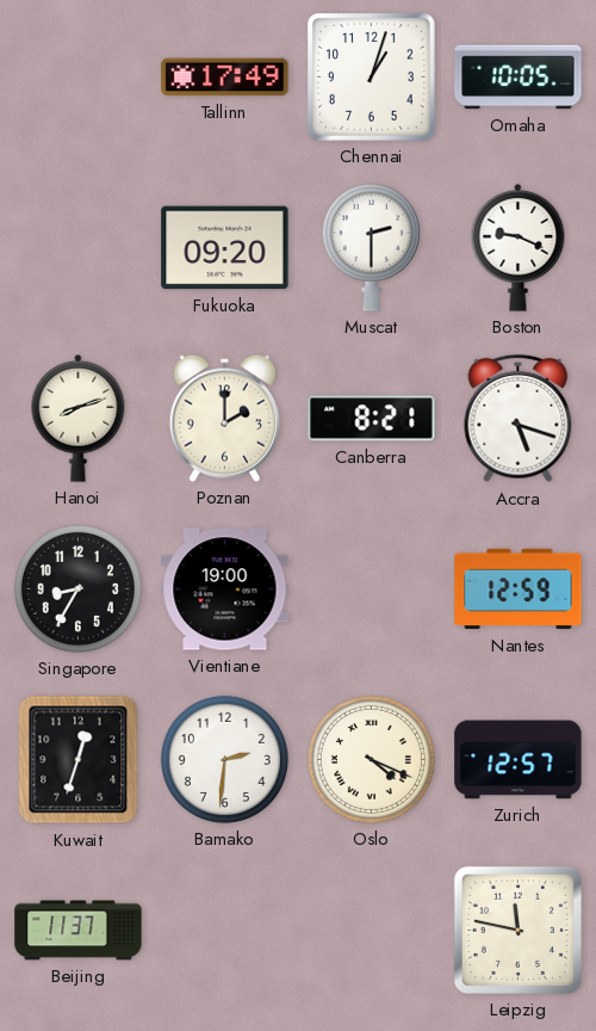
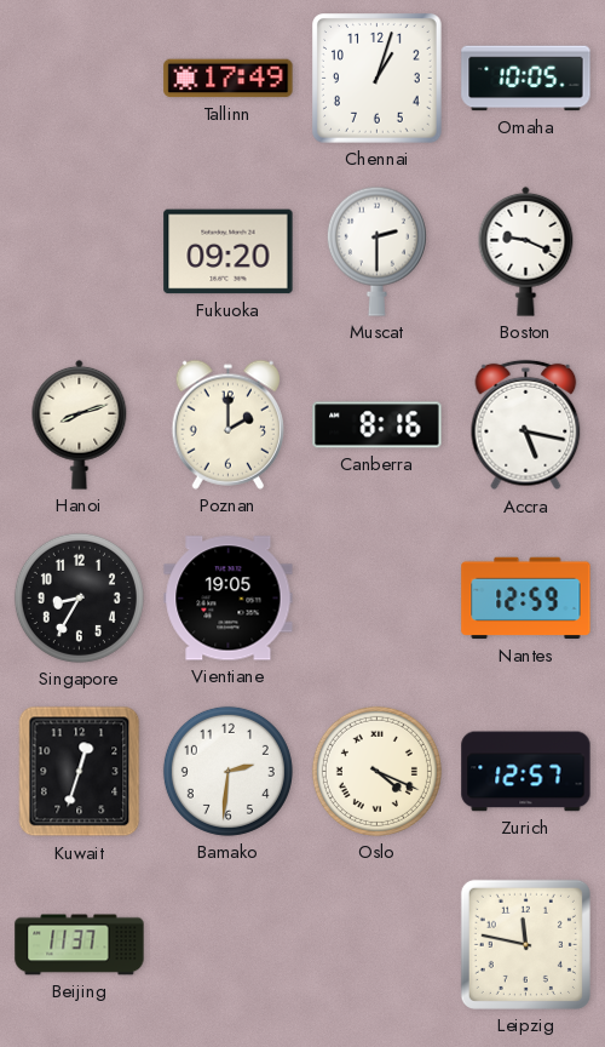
Canberra: 8:21 -> 8:16
Accra: 5:18 -> 5:17
Vientiane: 19:00 -> 19:05
